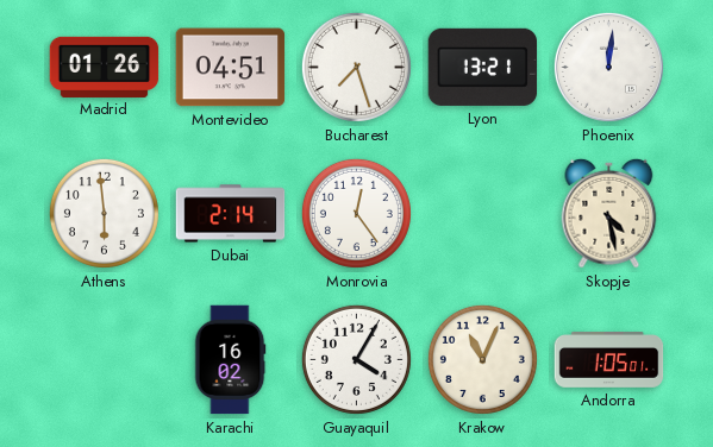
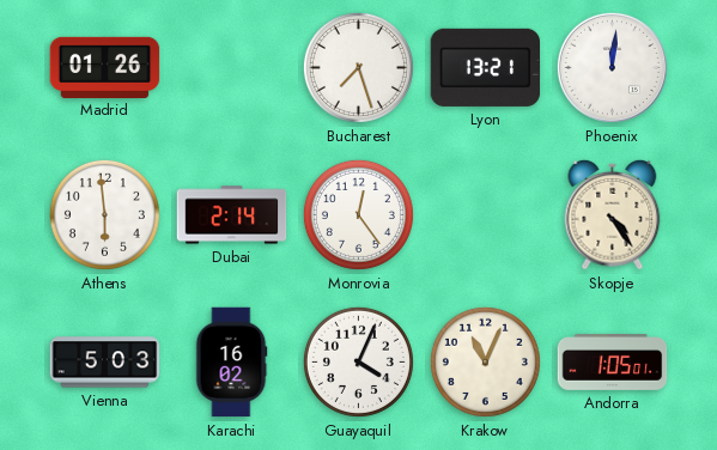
Montevideo: 04:51 -> none
Skopje: 4:28 -> 4:24
Vienna: none -> 5:03
Guayaquil: 4:05 -> 4:04
